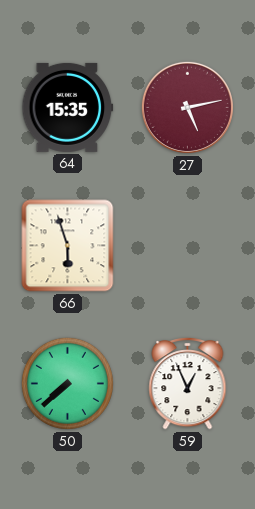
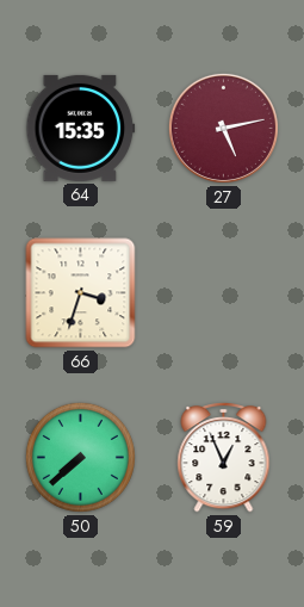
66: 5:57 -> 3:33
